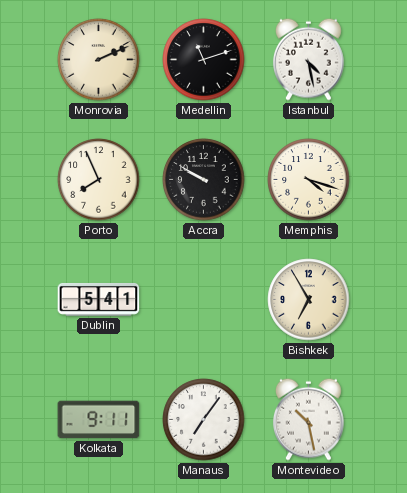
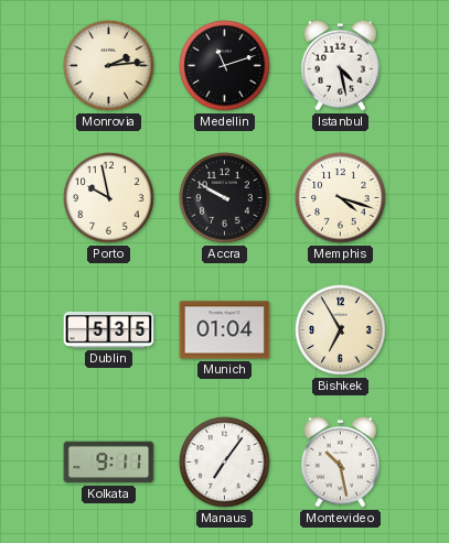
Monrovia: 2:11 -> 2:14
Porto: 7:56 -> 9:58
Dublin: 5:41 -> 5:35
Munich: none -> 01:04
